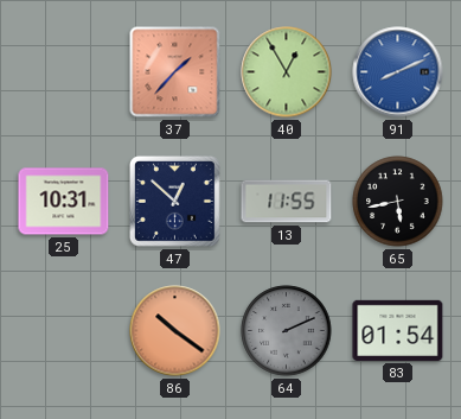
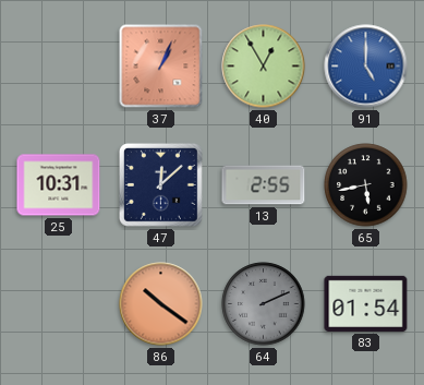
37: 1:37 -> 1:04
91: 8:11 -> 5:00
47: 12:52 -> 12:08
13: 11:55 -> 2:55
